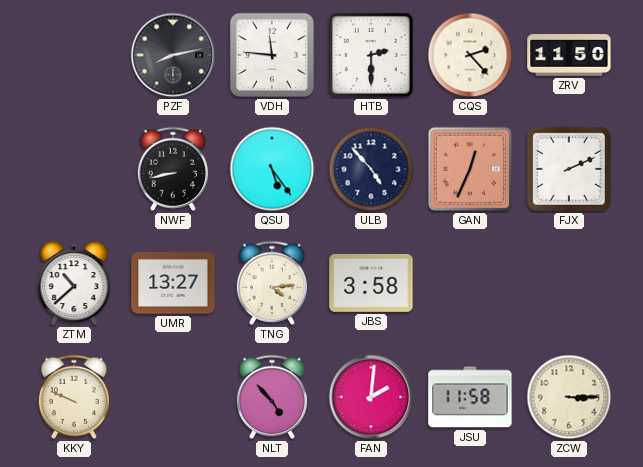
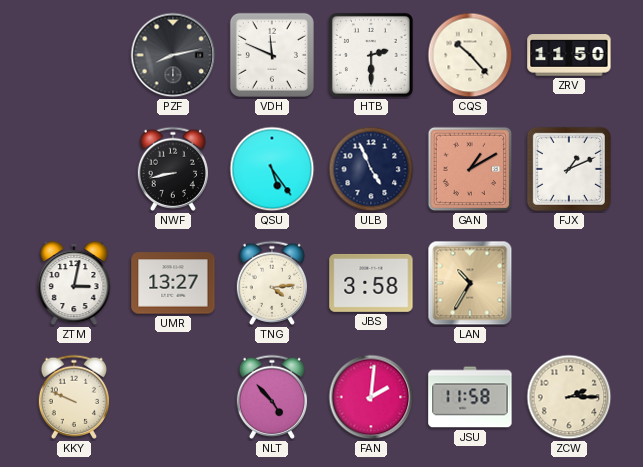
VDH: 11:46 -> 11:49
CQS: 2:23 -> 10:23
ULB: 4:53 -> 4:56
GAN: 12:34 -> 1:10
FJX: 2:11 -> 1:11
ZTM: 10:38 -> 3:02
LAN: none -> 10:35
ZCW: 3:15 -> 2:15
